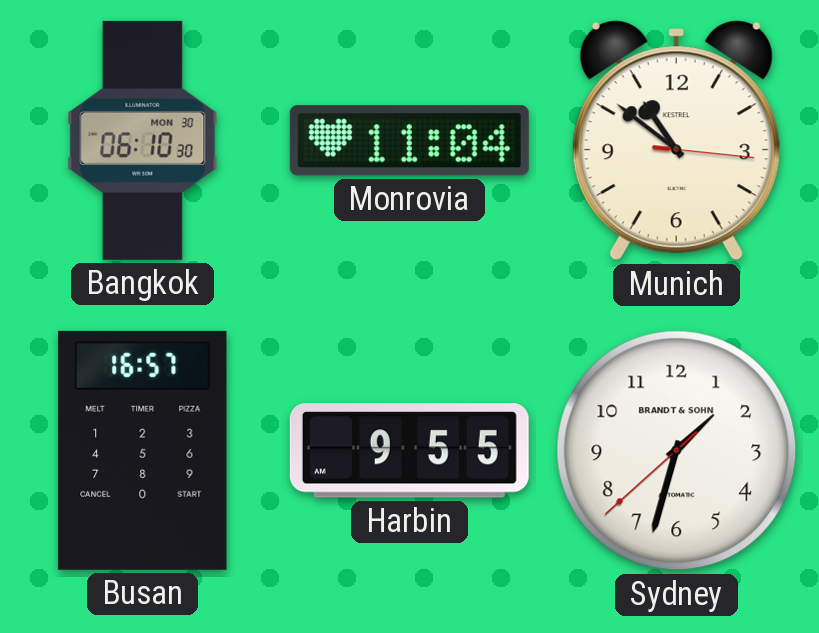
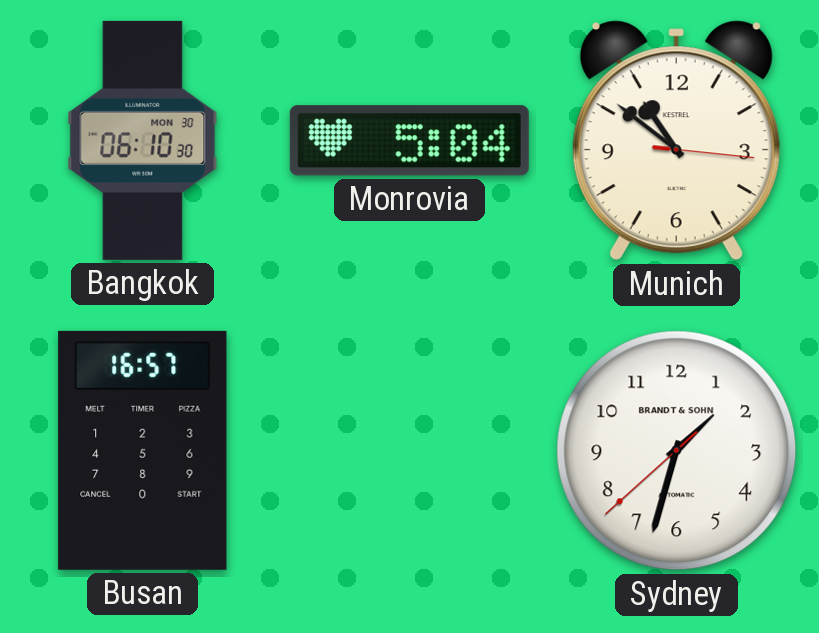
Monrovia: 11:04 -> 5:04
Harbin: 9:55 -> none
